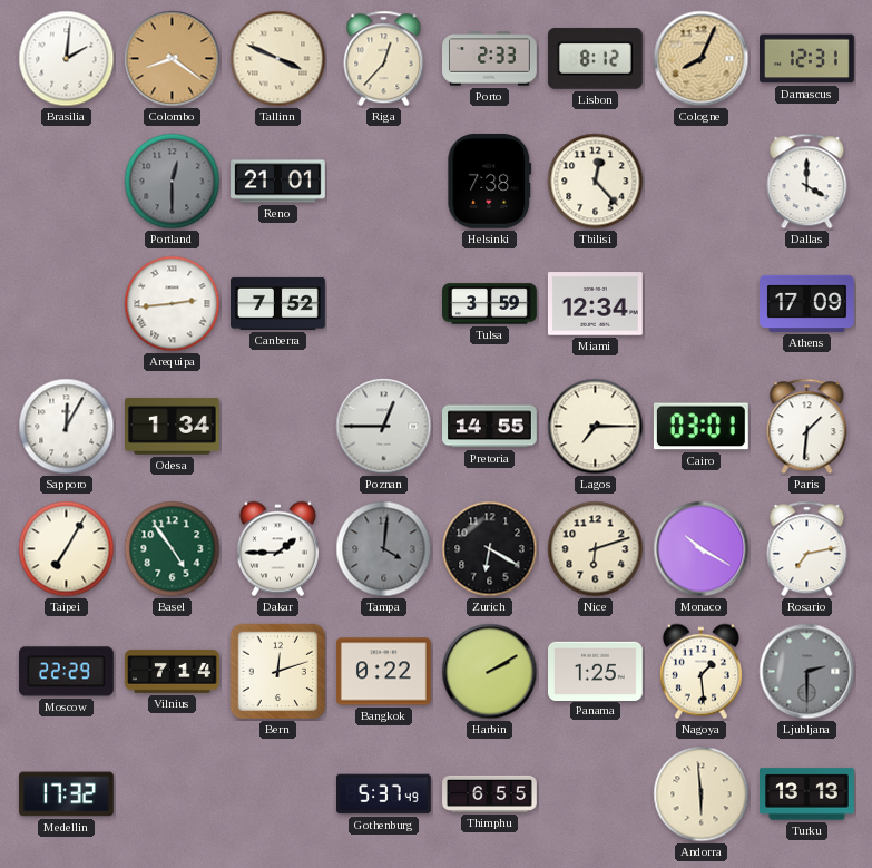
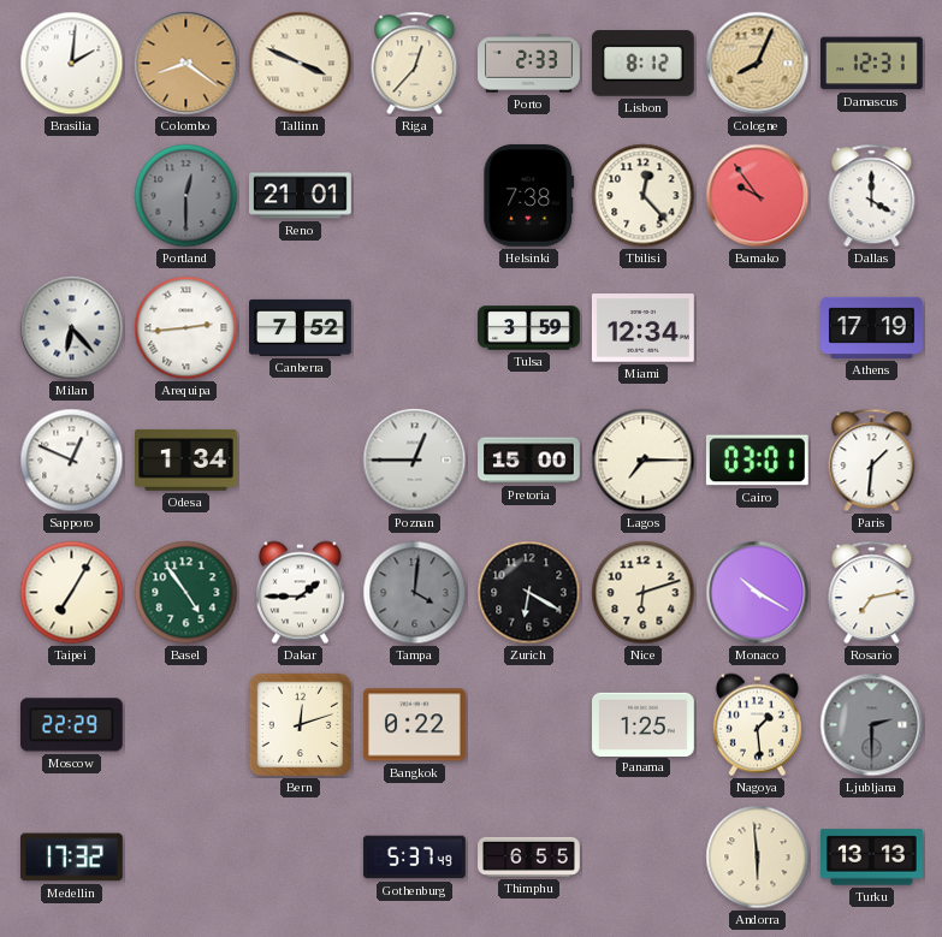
Bamako: none -> 9:54
Milan: none -> 6:23
Athens: 17:09 -> 17:19
Sapporo: 12:05 -> 12:49
Pretoria: 14:55 -> 15:00
Vilnius: 7:14 -> none
Harbin: 2:10 -> none
